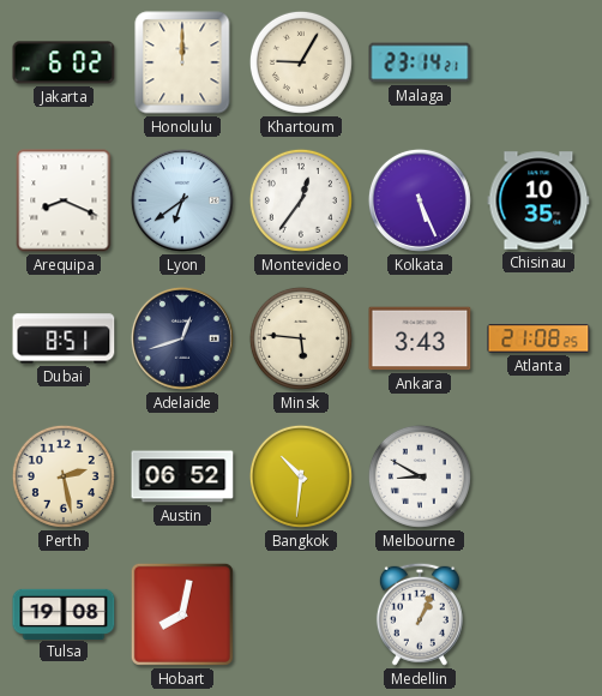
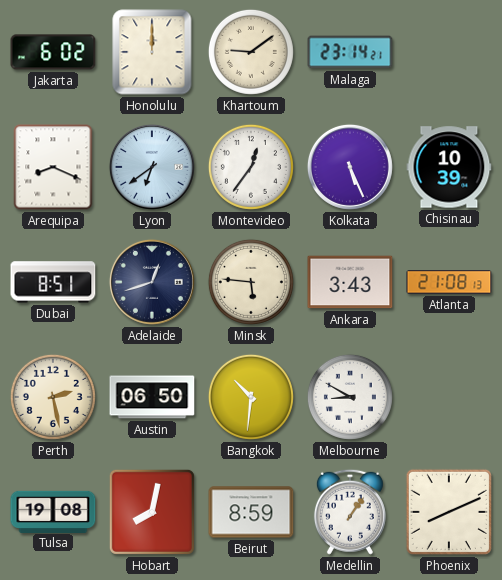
Khartoum: 9:05 -> 9:09
Chisinau: 10:35 -> 10:39
Atlanta: 21:08:25 -> 21:08:13
Austin: 06:52 -> 06:50
Beirut: none -> 8:59
Medellin: 1:04 -> 1:06
Phoenix: none -> 8:11
